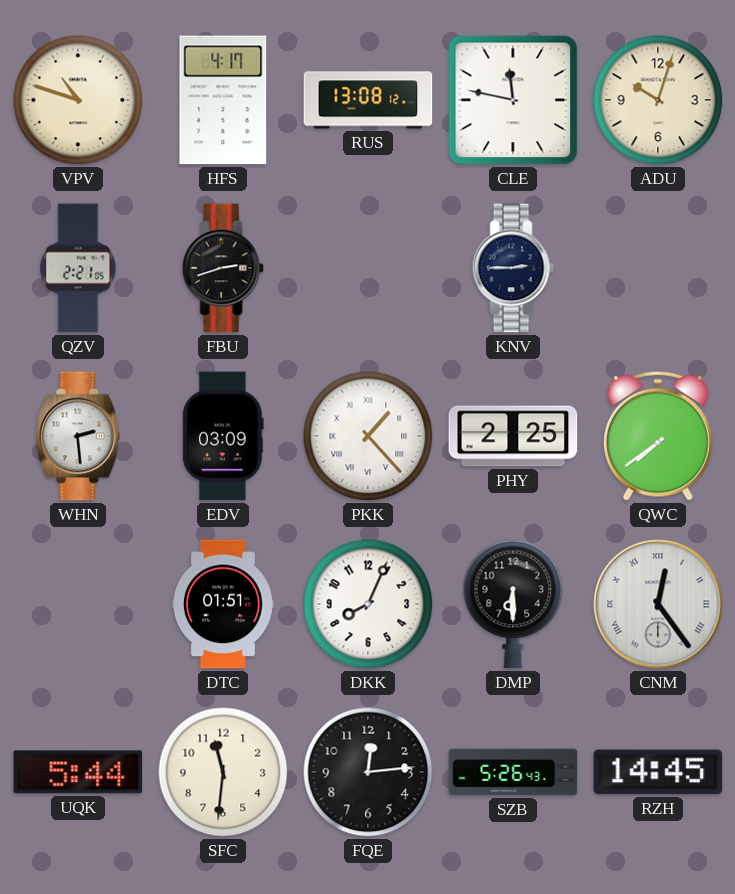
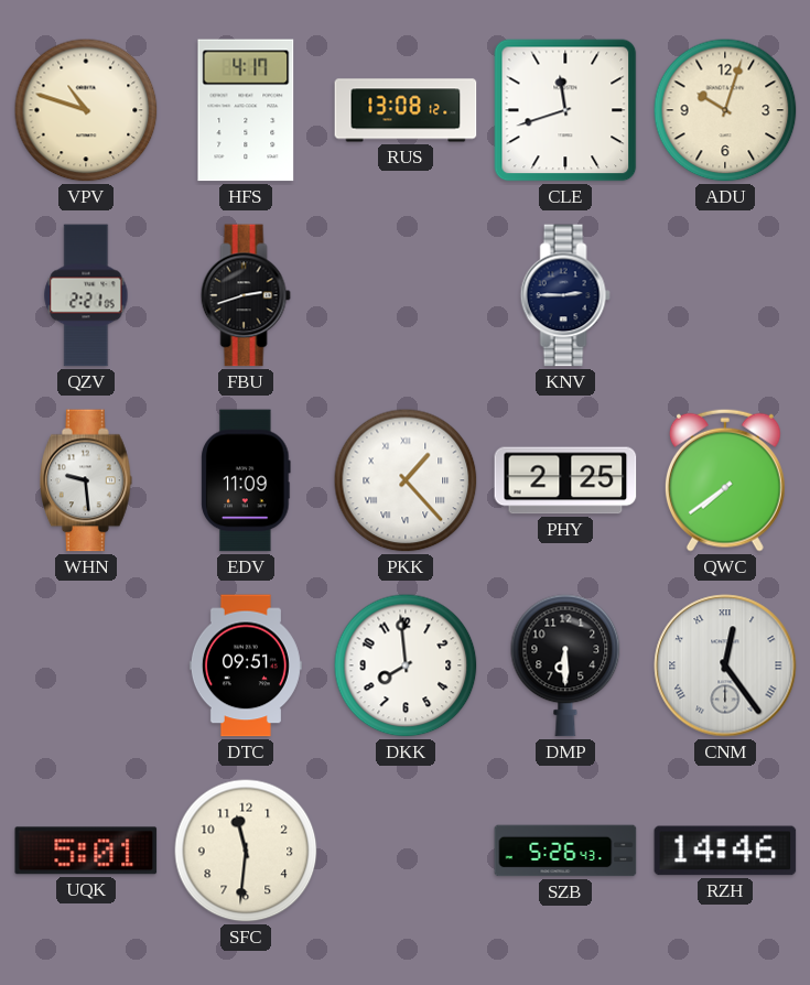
CLE: 11:47 -> 11:42
WHN: 2:29 -> 9:29
EDV: 03:09 -> 11:09
DTC: 01:51 -> 09:51
DKK: 8:04 -> 7:59
UQK: 5:44 -> 5:01
FQE: 12:14 -> none
RZH: 14:45 -> 14:46
